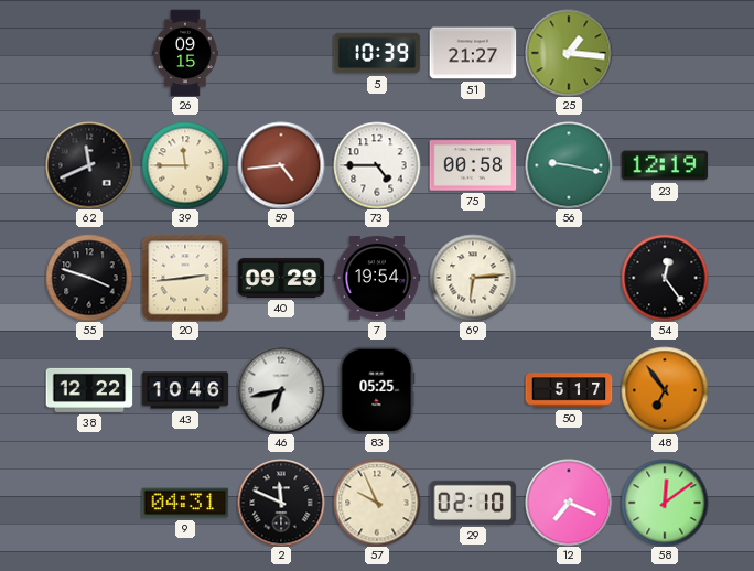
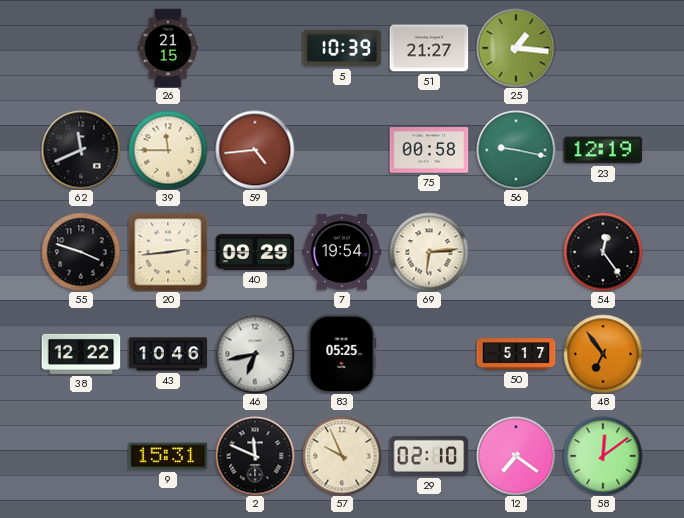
26: 09:15 -> 21:15
73: 4:45 -> none
9: 04:31 -> 15:31
12: 7:19 -> 7:21
